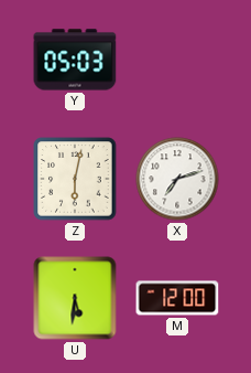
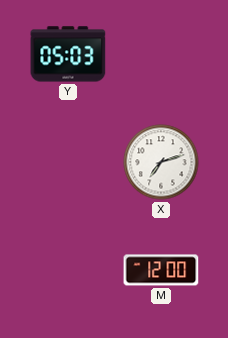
Z: 6:02 -> none
U: 5:31 -> none
